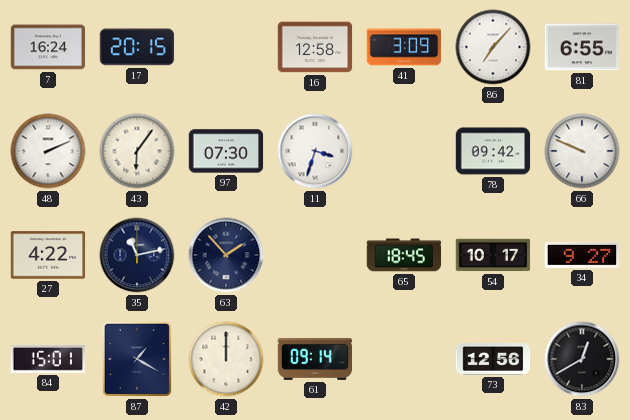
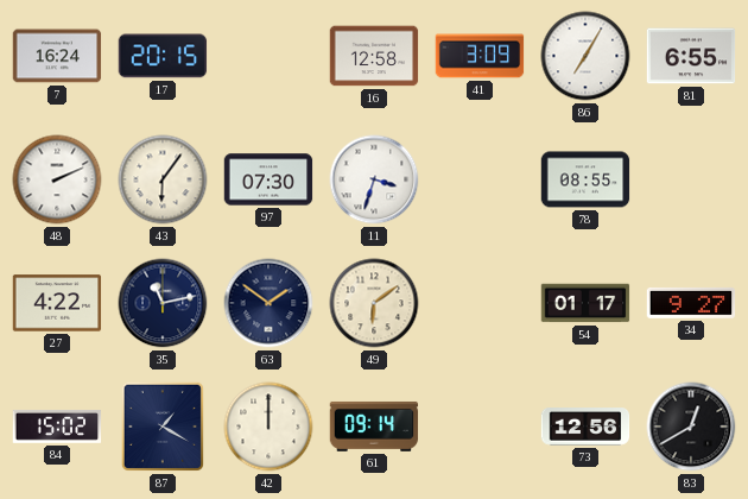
86: 7:07 -> 7:05
78: 09:42 -> 08:55
66: 9:49 -> none
63: 1:53 -> 1:51
49: none -> 6:09
65: 18:45 -> none
54: 10:17 -> 01:17
84: 15:01 -> 15:02
